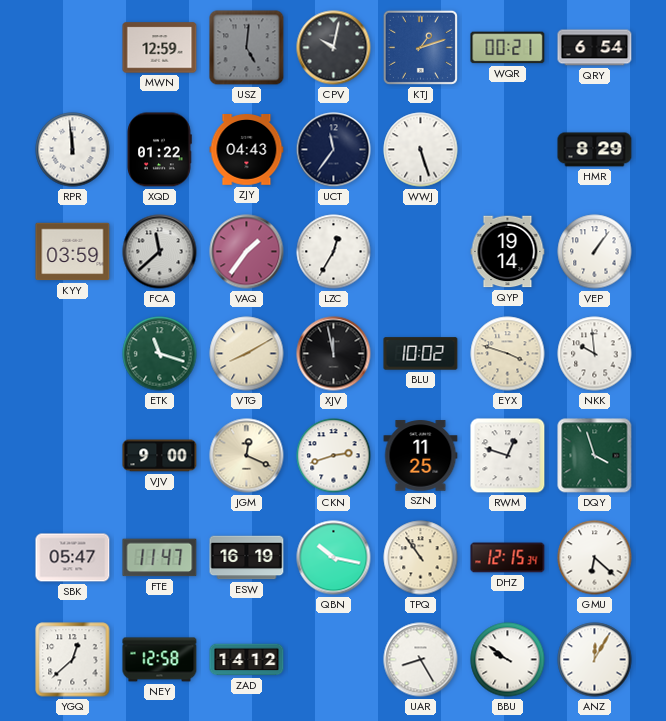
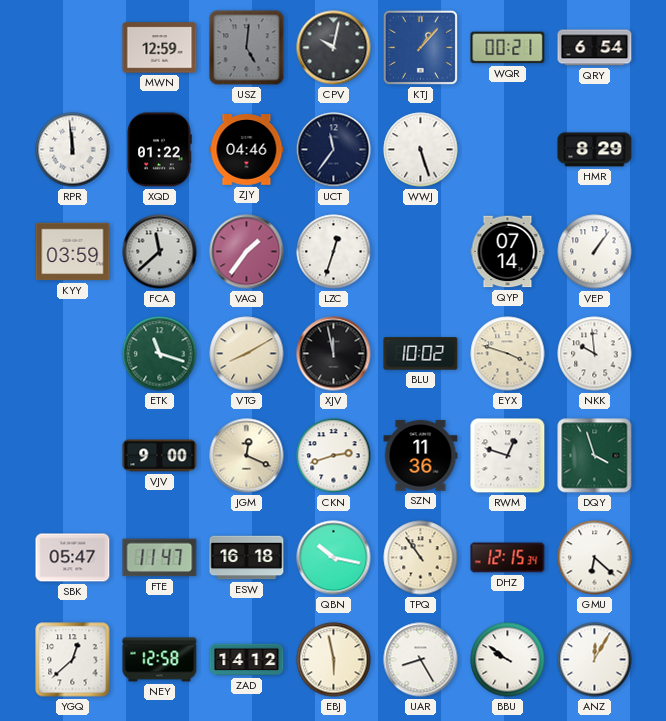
KTJ: 1:12 -> 1:07
ZJY: 04:43 -> 04:46
LZC: 12:35 -> 12:33
QYP: 19:14 -> 07:14
SZN: 11:25 -> 11:36
ESW: 16:19 -> 16:18
EBJ: none -> 5:58
